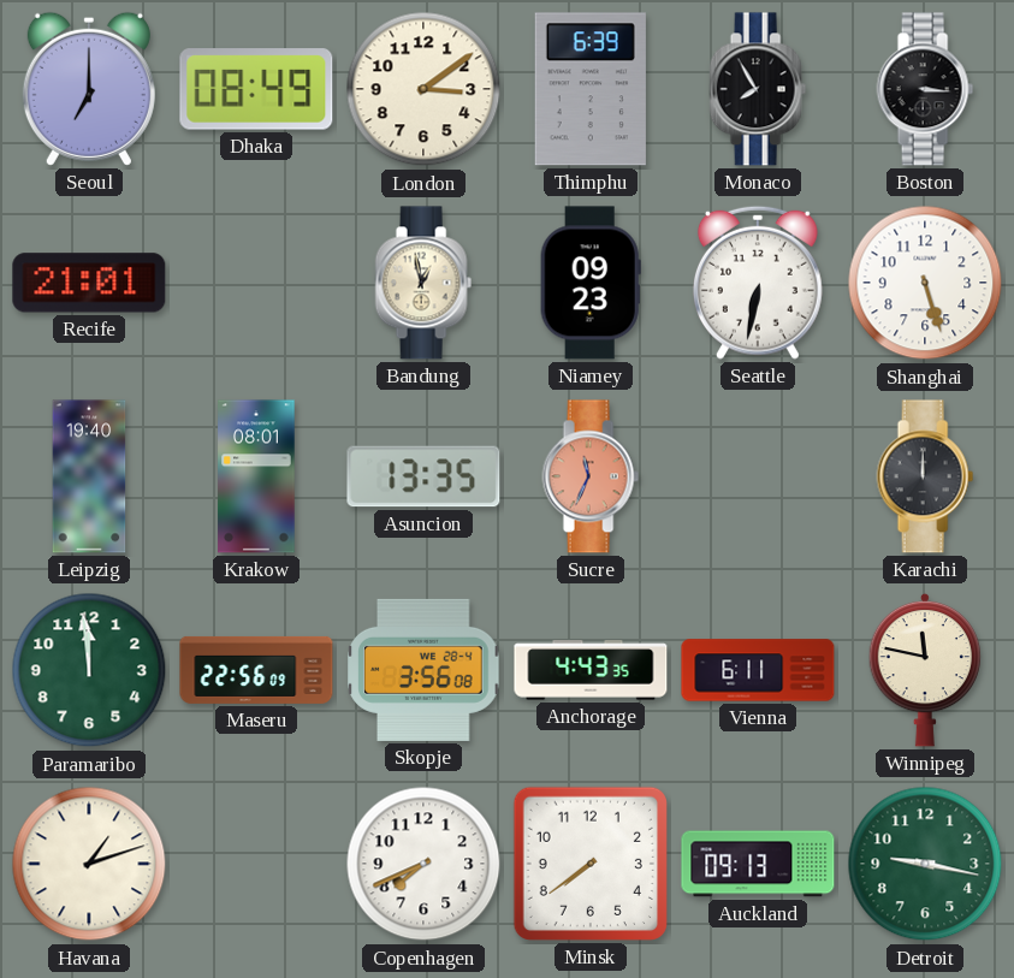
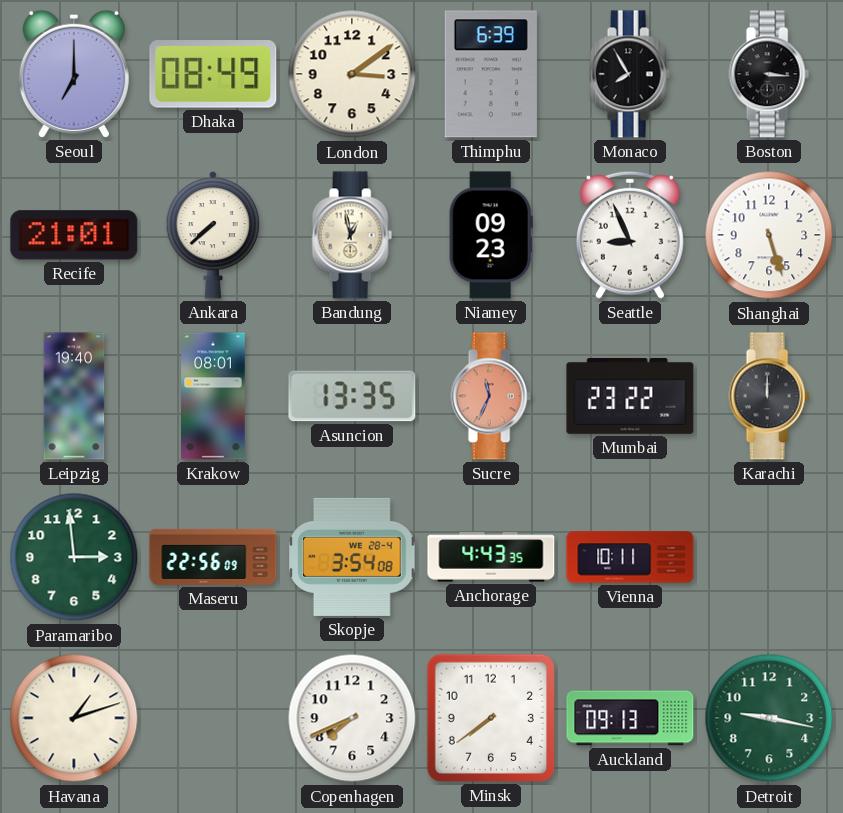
Ankara: none -> 7:38
Seattle: 6:32 -> 8:56
Mumbai: none -> 23:22
Paramaribo: 11:59 -> 2:59
Skopje: 3:56 -> 3:54
Vienna: 6:11 -> 10:11
Winnipeg: 11:47 -> none
